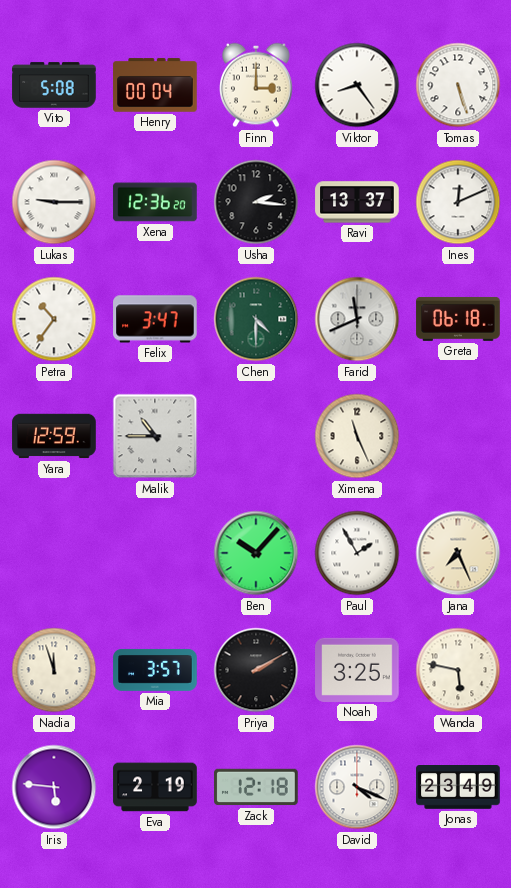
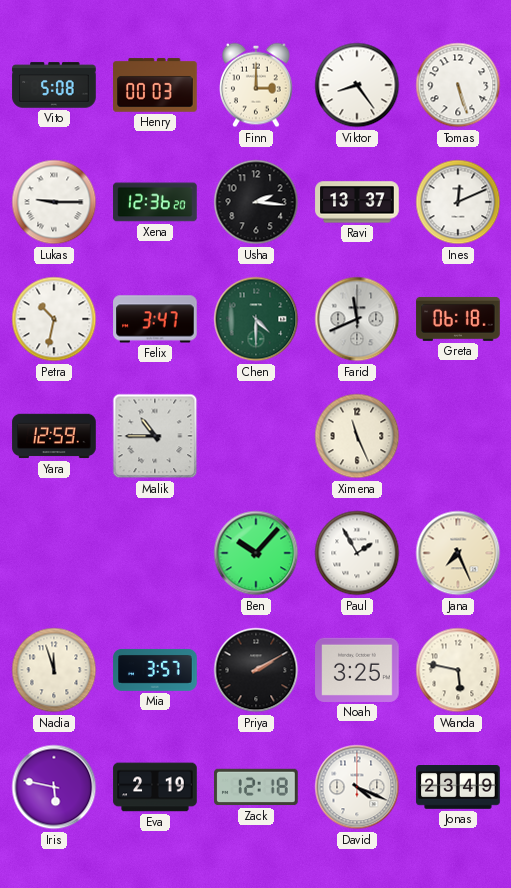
Henry: 00:04 -> 00:03
Petra: 10:36 -> 10:32
Iris: 5:46 -> 5:47
